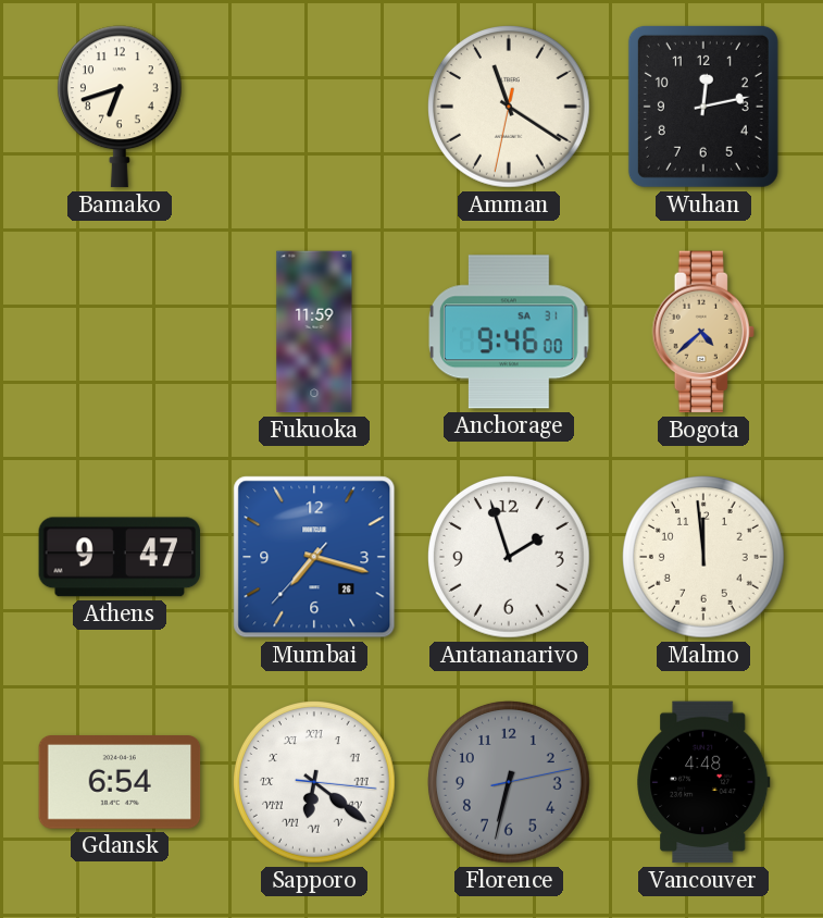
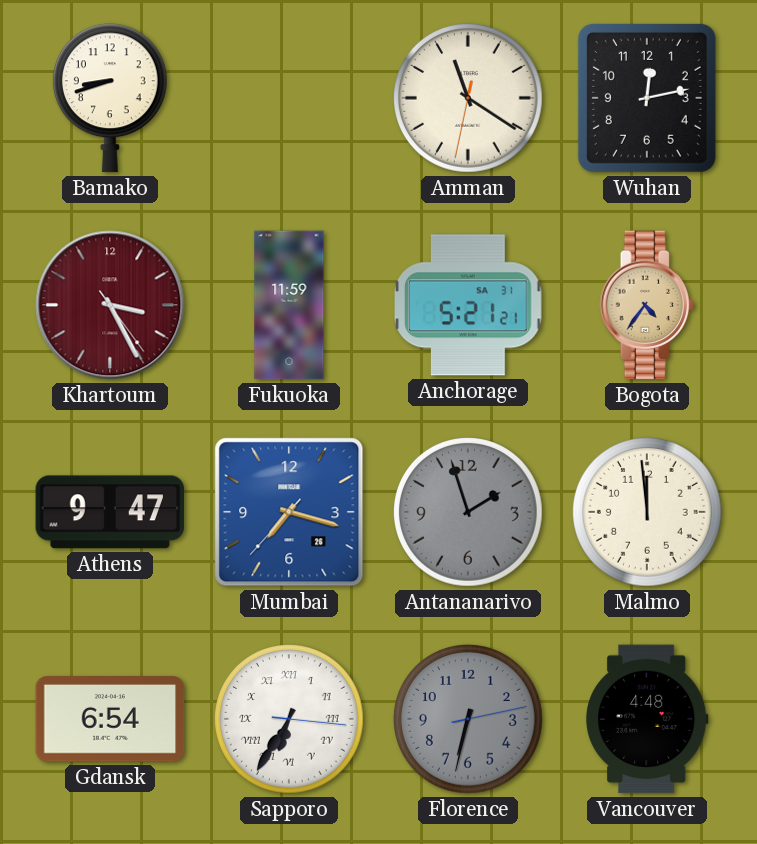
Bamako: 6:42 -> 8:42
Khartoum: none -> 3:25
Anchorage: 9:46 -> 5:21
Bogota: 4:38 -> 4:36
Antananarivo dial: white -> grey
Sapporo: 6:21 -> 6:35
